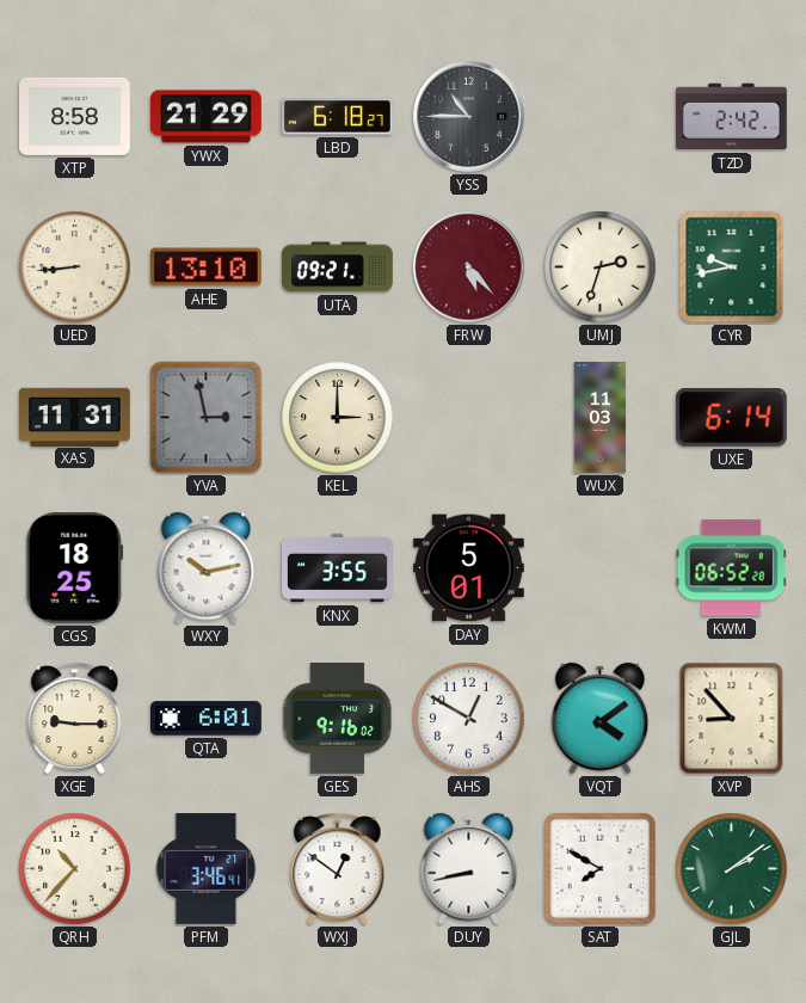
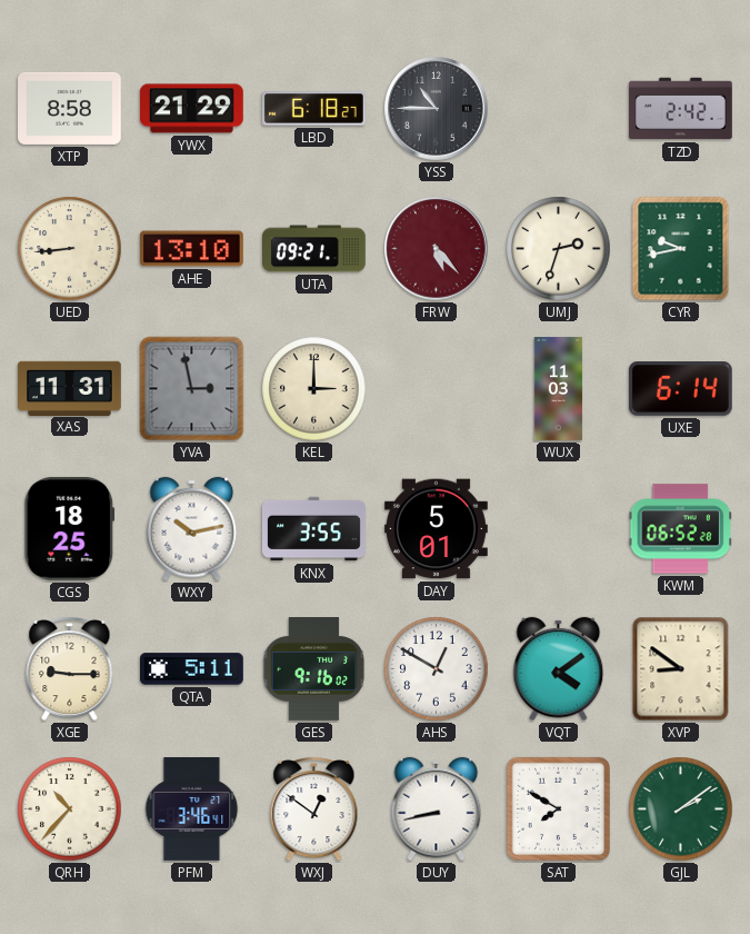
QTA: 6:01 -> 5:11
XVP: 8:53 -> 8:51
